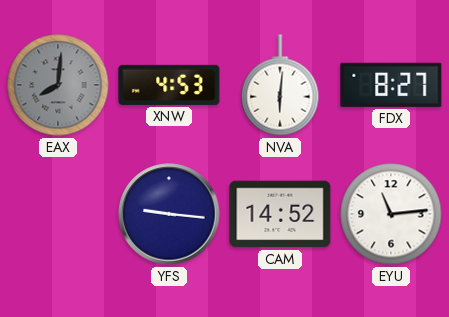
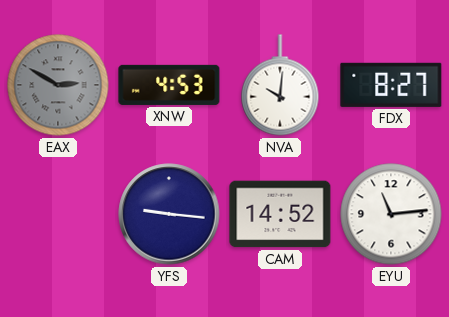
EAX: 8:01 -> 2:50
NVA: 6:01 -> 10:01
